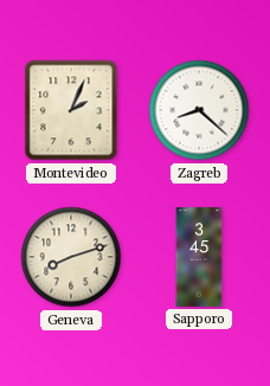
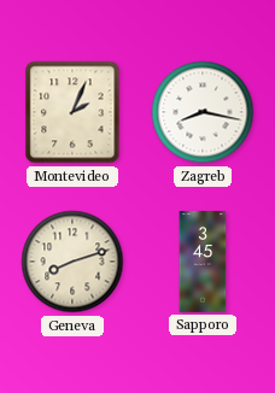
Zagreb: 8:22 -> 8:17
